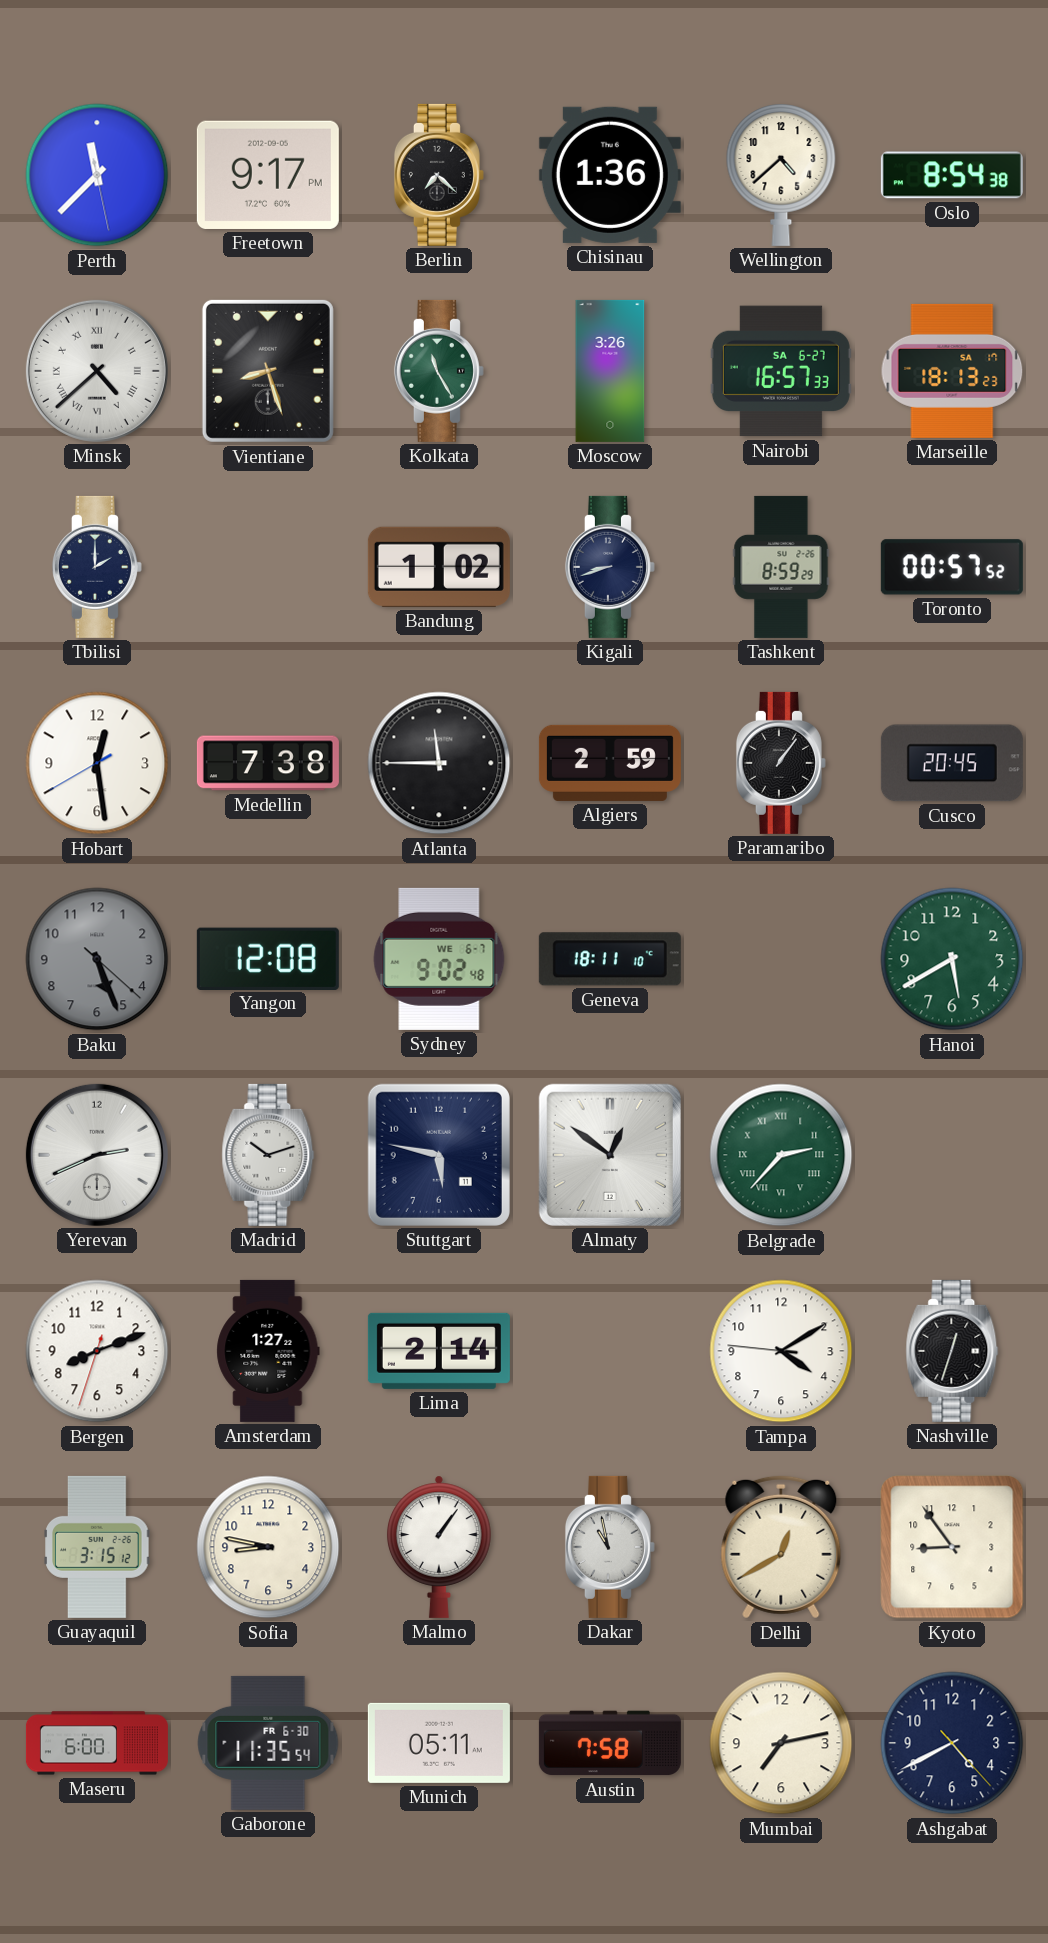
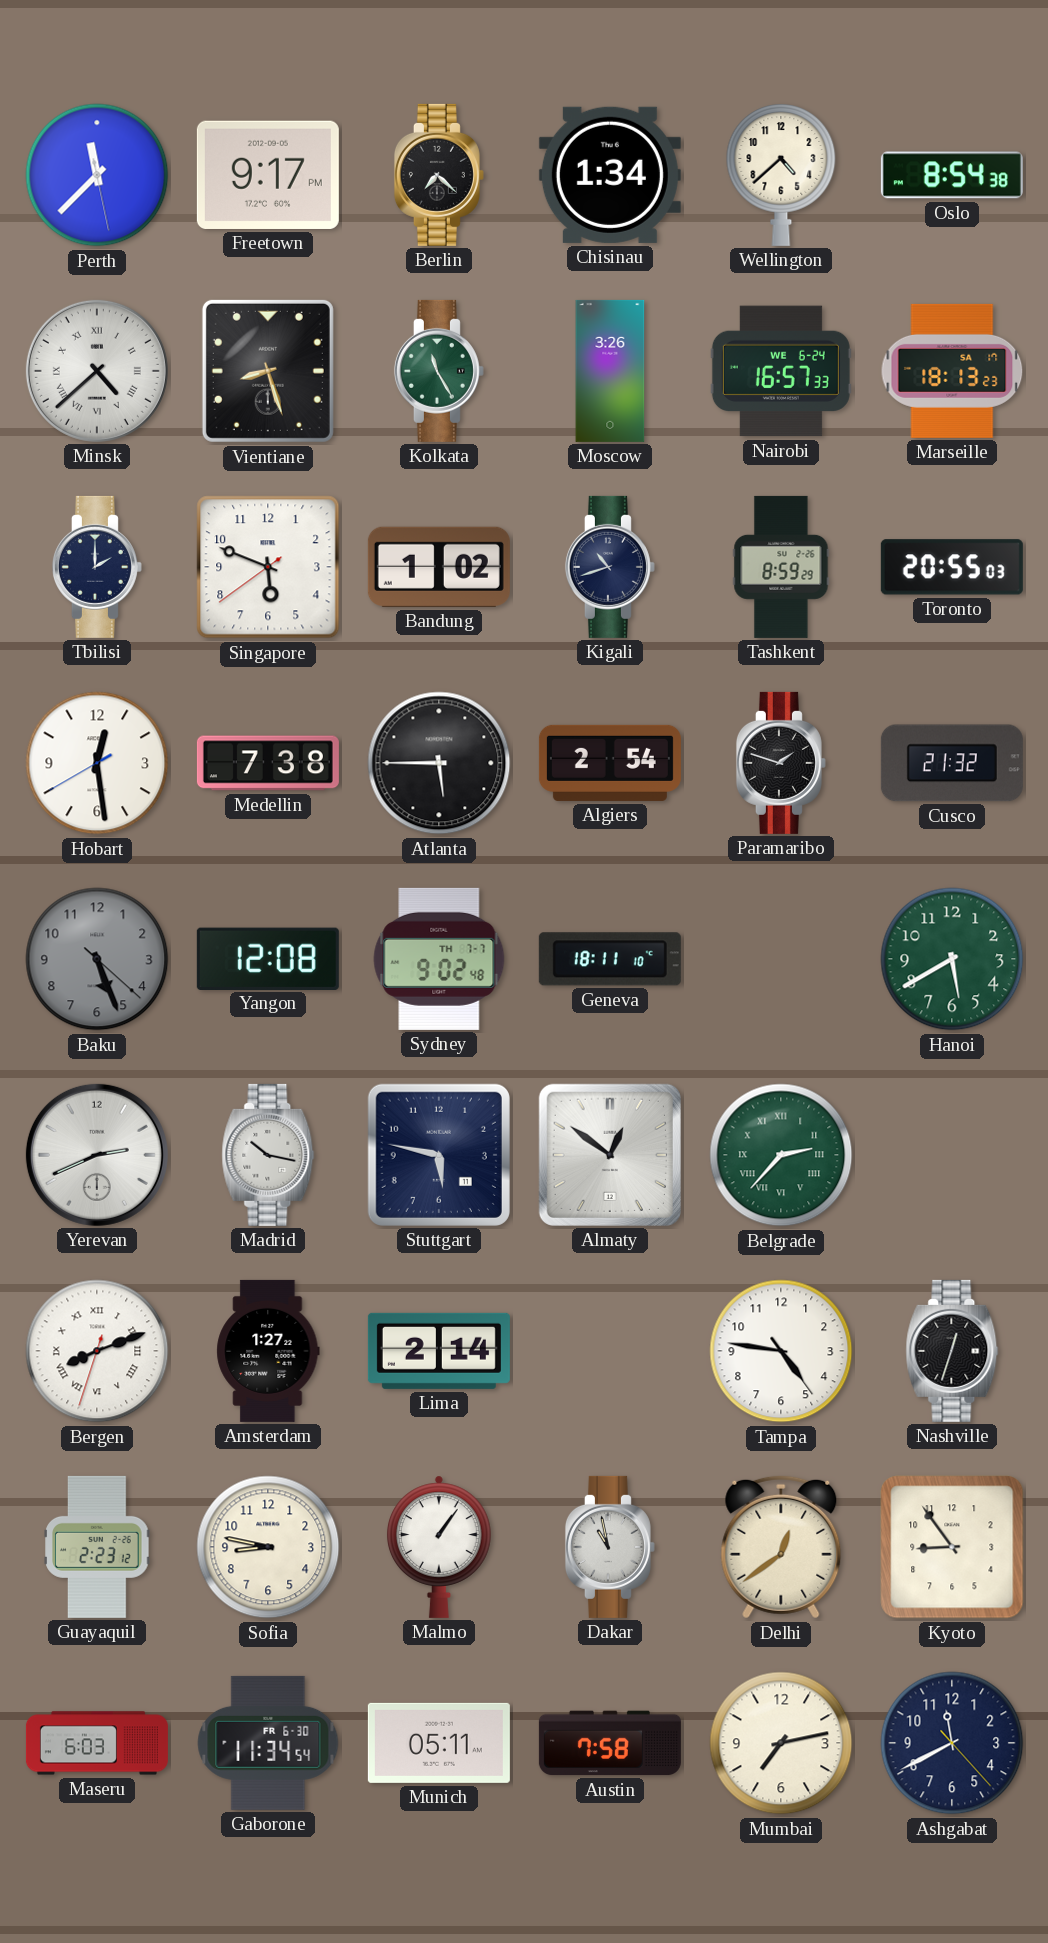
Chisinau: 1:36 -> 1:34
Nairobi date: SA 6-27 -> WE 6-24
Singapore: none -> 5:48
Kigali: 8:42 -> 10:42
Toronto: 00:57 -> 20:55
Atlanta: 11:45 -> 5:45
Algiers: 2:59 -> 2:54
Paramaribo: 1:06 -> 1:48
Cusco: 20:45 -> 21:32
Sydney date: WE 6-7 -> TH 7-7
Madrid: 10:12 -> 10:17
Bergen numerals: Arabic -> Roman
Tampa: 4:09 -> 4:46
Guayaquil: 3:15 -> 2:23
Delhi: 12:40 -> 12:39
Maseru: 6:00 -> 6:03
Gaborone: 11:35 -> 11:34
Ashgabat: 4:40 -> 11:40
